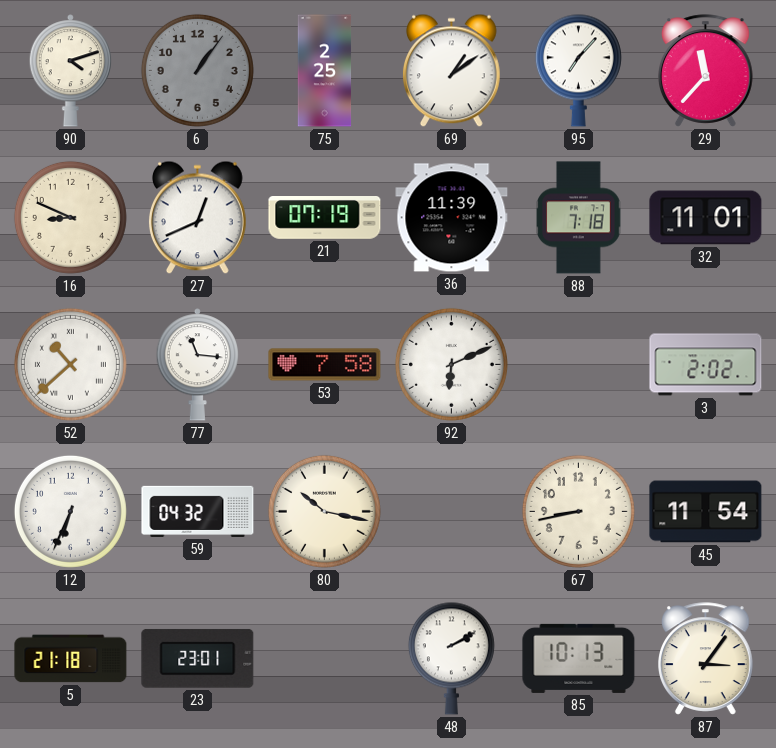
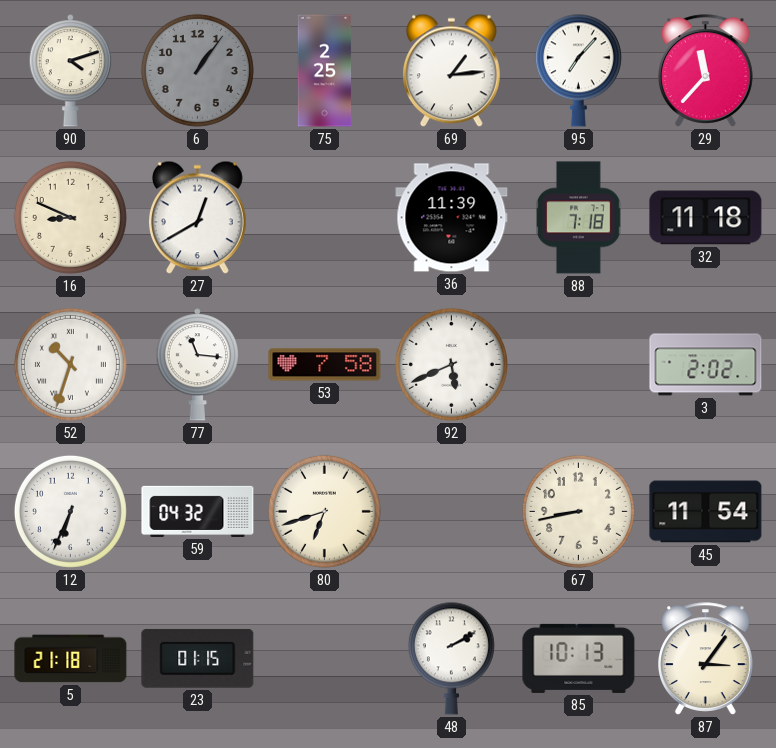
69: 1:09 -> 1:14
27: 12:41 -> 12:40
21: 07:19 -> none
32: 11:01 -> 11:18
52: 10:38 -> 10:33
92: 6:11 -> 5:41
80: 10:17 -> 6:42
23: 23:01 -> 01:15
